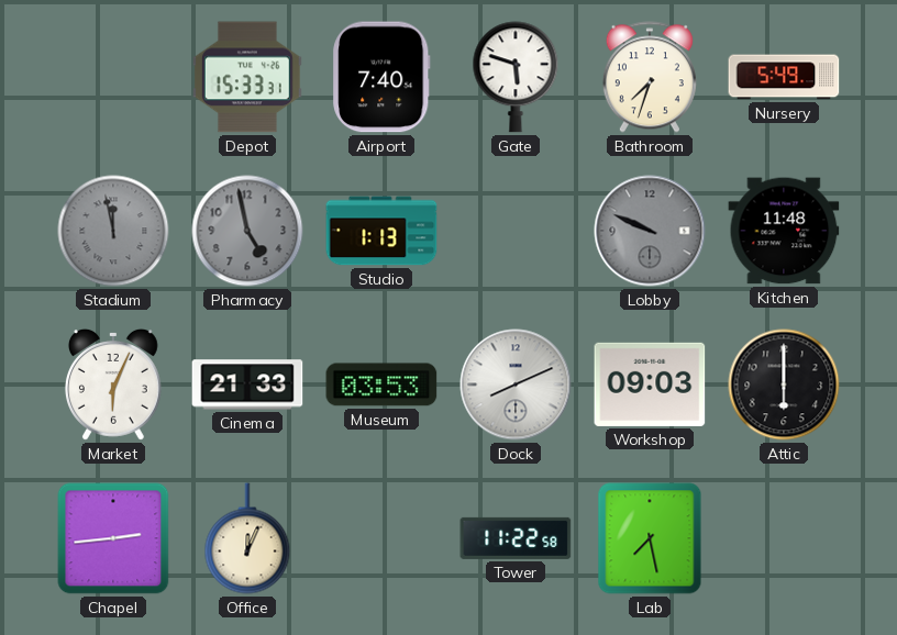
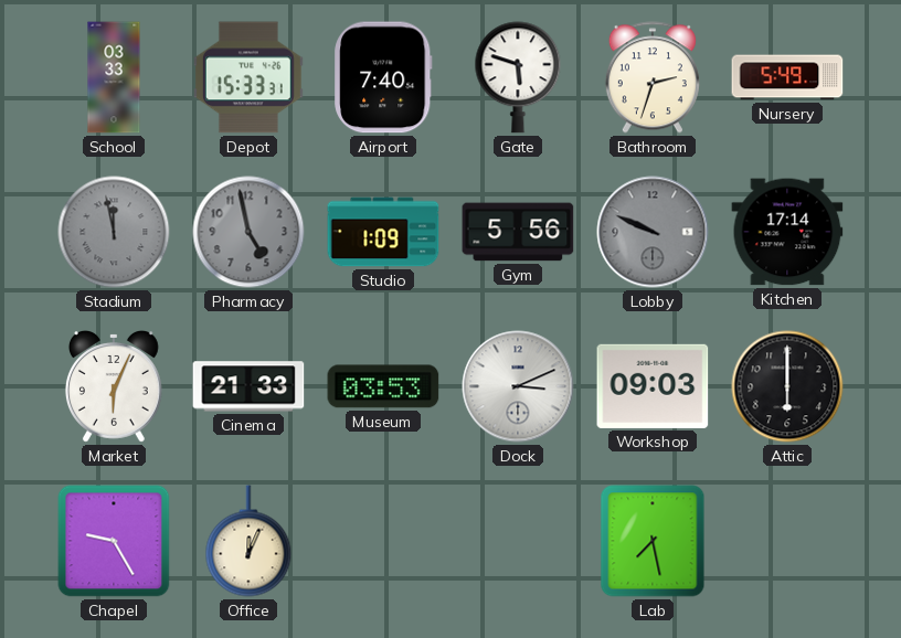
School: none -> 03:33
Bathroom: 7:33 -> 2:33
Studio: 1:13 -> 1:09
Gym: none -> 5:56
Kitchen: 11:48 -> 17:14
Dock: 8:11 -> 3:11
Chapel: 2:44 -> 9:25
Tower: 11:22 -> none
